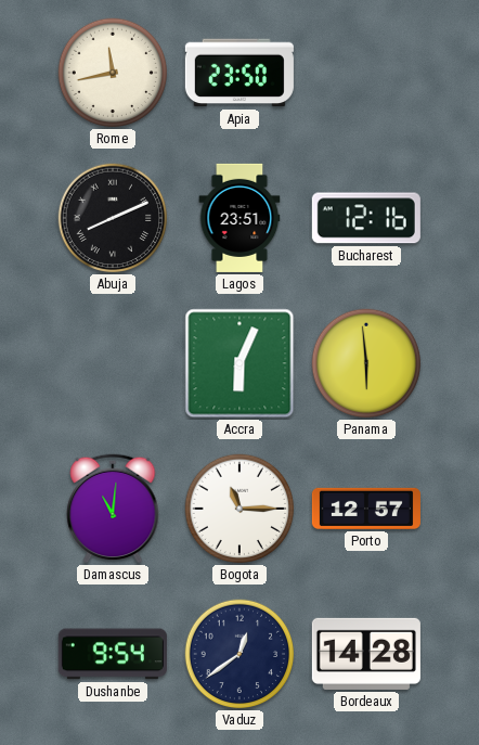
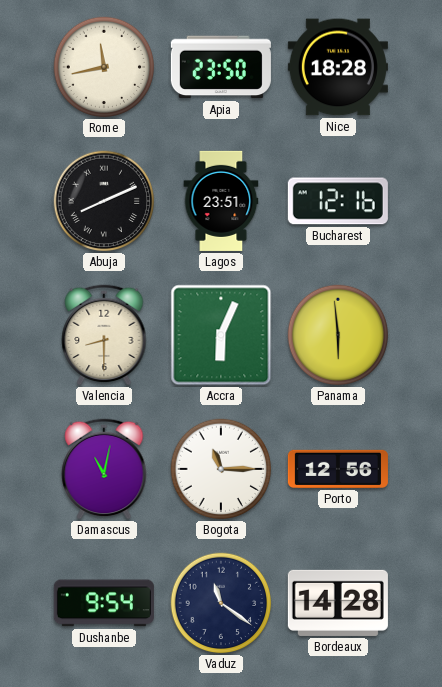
Nice: none -> 18:28
Valencia: none -> 8:30
Damascus: 11:01 -> 11:02
Porto: 12:57 -> 12:56
Vaduz: 12:39 -> 11:21
